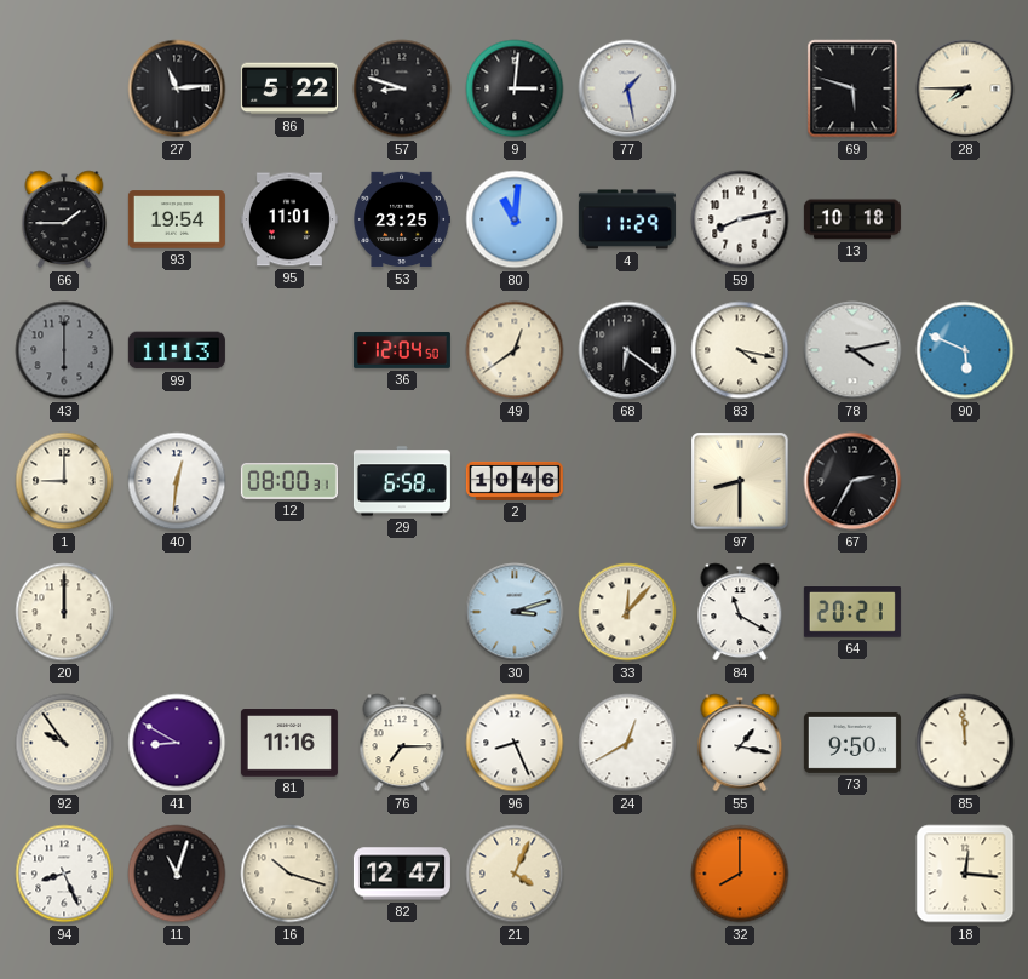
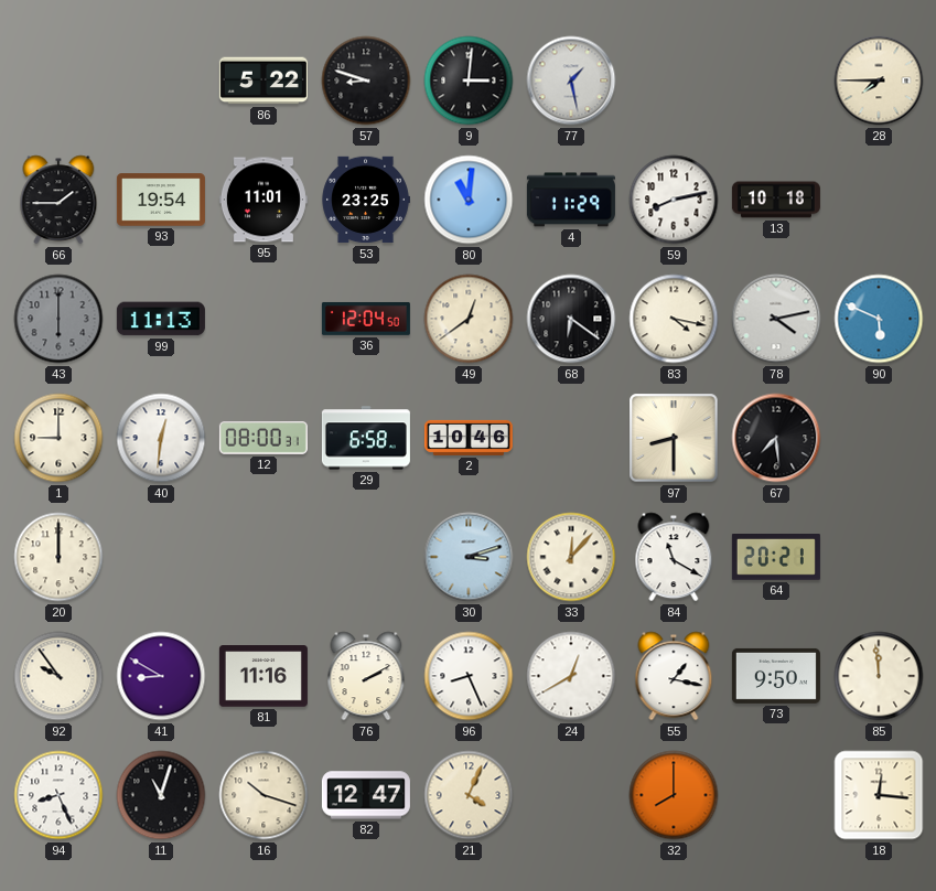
27: 11:14 -> none
69: 5:48 -> none
67: 2:35 -> 7:29
76: 7:15 -> 2:10
